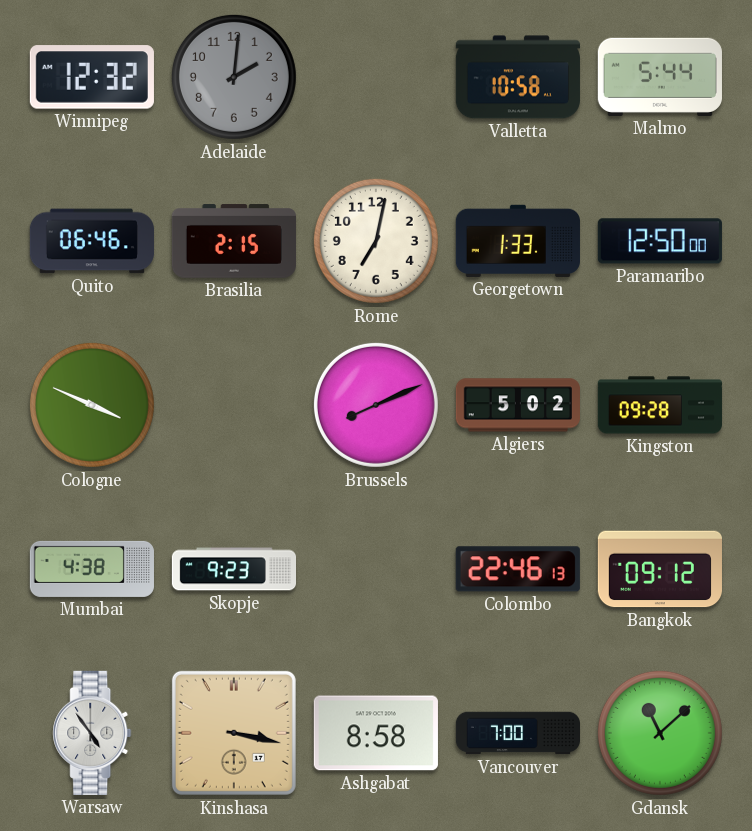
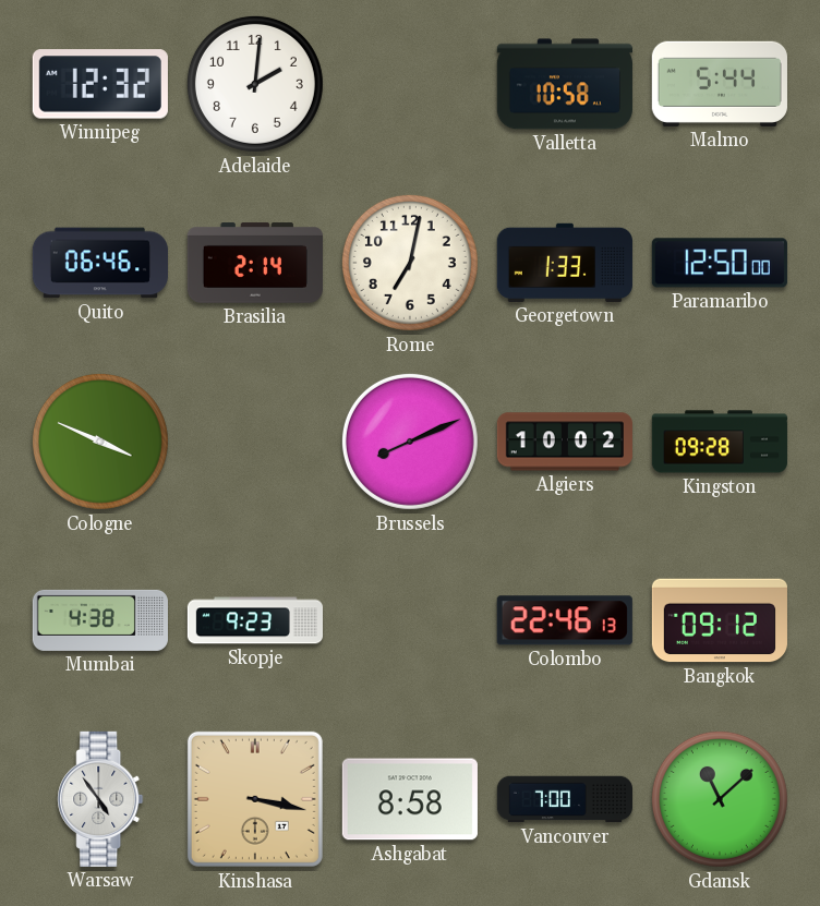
Adelaide dial: grey -> white
Brasilia: 2:15 -> 2:14
Algiers: 5:02 -> 10:02
